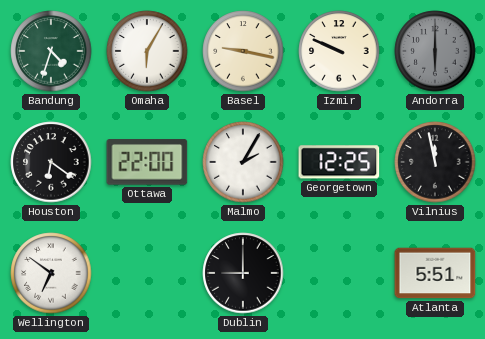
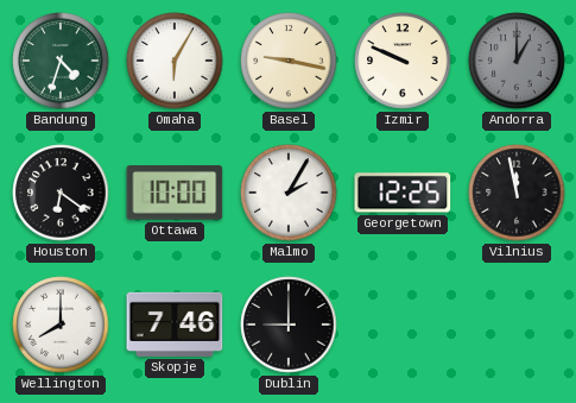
Andorra: 6:00 -> 1:00
Ottawa: 22:00 -> 10:00
Wellington: 6:51 -> 8:00
Skopje: none -> 7:46
Atlanta: 5:51 -> none
